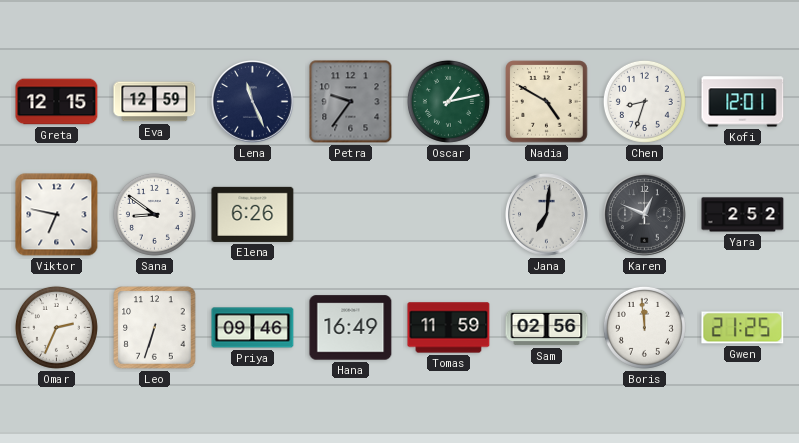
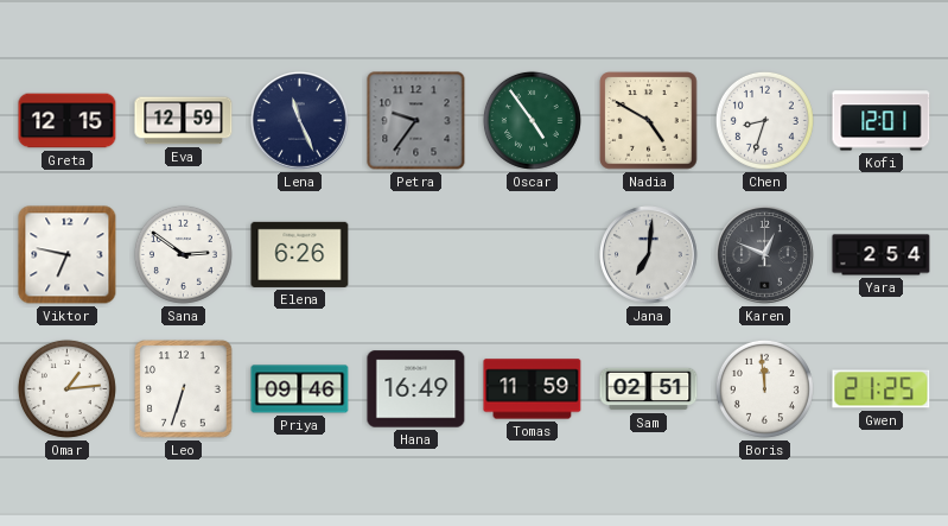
Oscar: 1:13 -> 4:54
Sana: 8:51 -> 2:51
Yara: 2:52 -> 2:54
Omar: 2:34 -> 1:14
Sam: 02:56 -> 02:51
